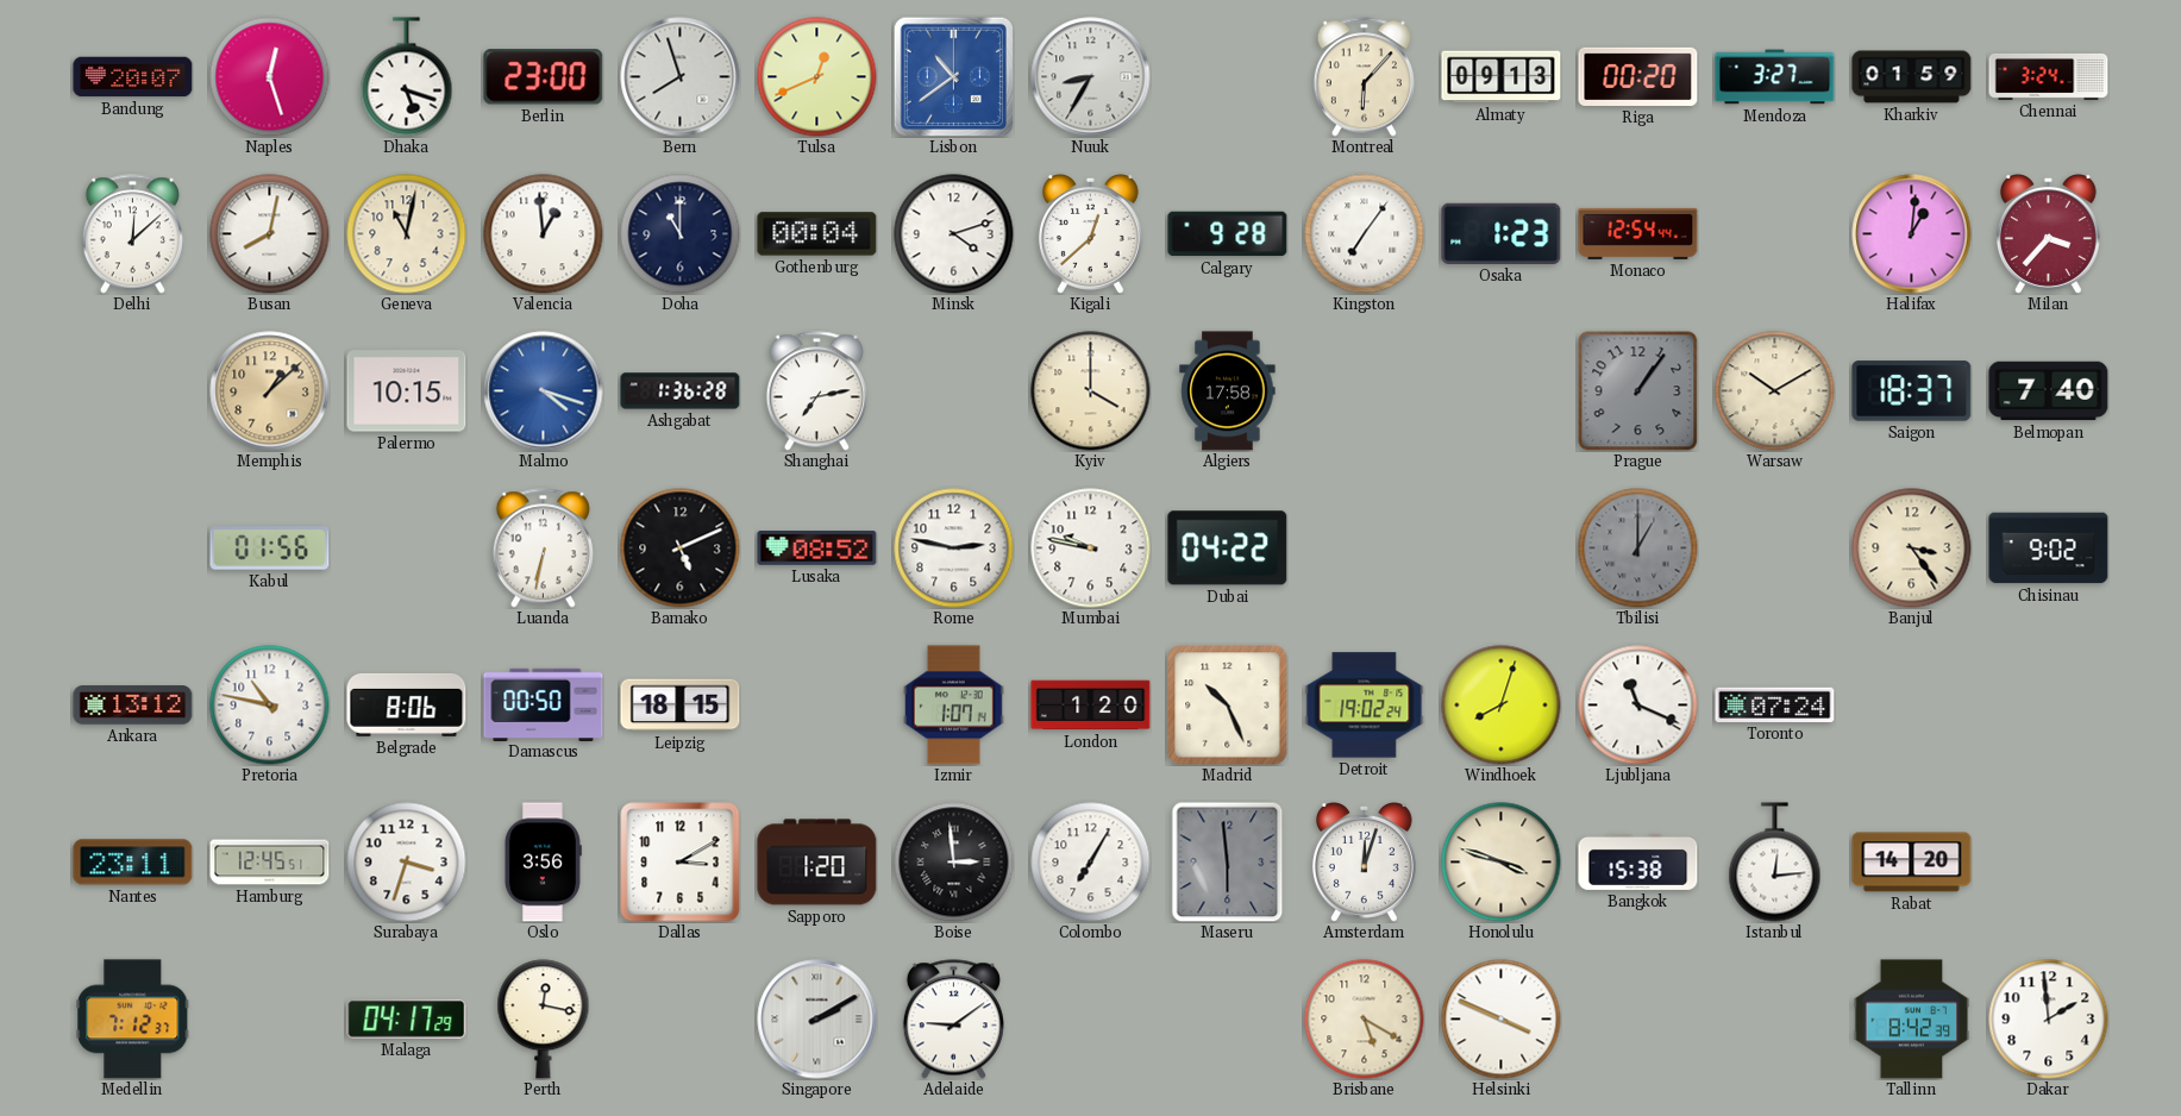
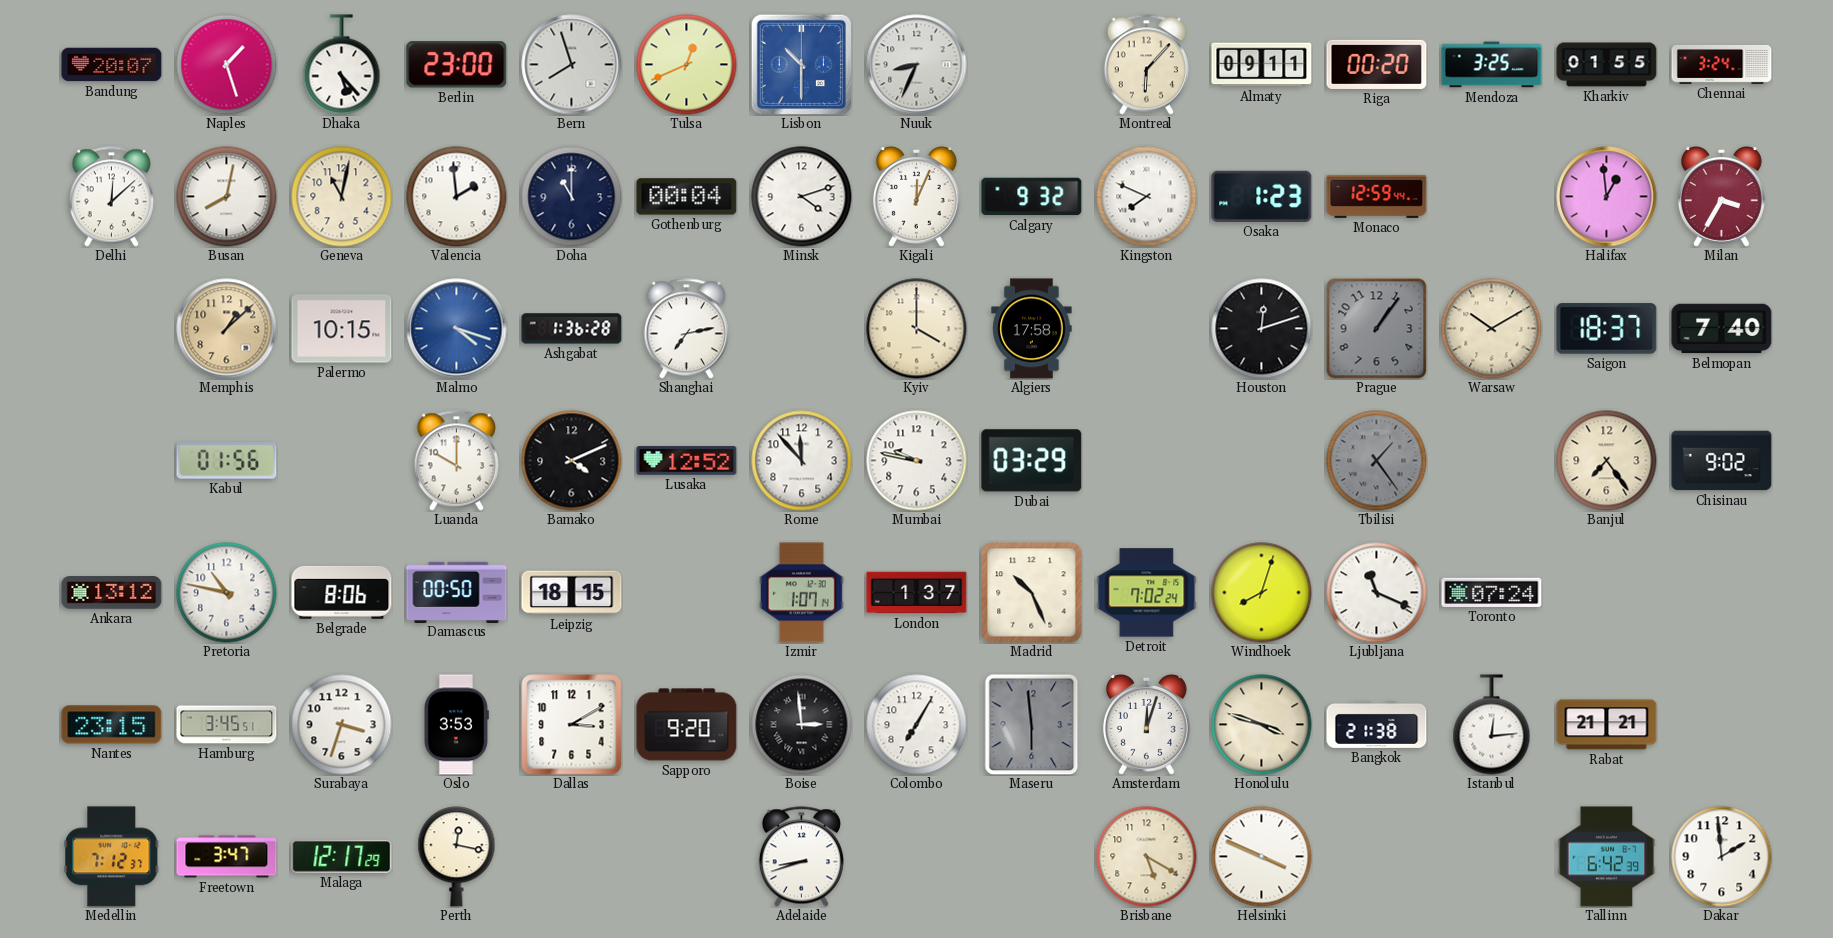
Naples: 12:27 -> 1:27
Dhaka: 5:18 -> 5:23
Lisbon: 10:39 -> 10:30
Nuuk: 8:35 -> 8:34
Almaty: 09:13 -> 09:11
Mendoza: 3:27 -> 3:25
Kharkiv: 01:59 -> 01:55
Valencia: 12:59 -> 1:59
Kigali: 12:38 -> 12:04
Calgary: 9:28 -> 9:32
Kingston: 7:06 -> 7:49
Monaco: 12:54 -> 12:59
Halifax: 1:01 -> 12:59
Milan: 3:37 -> 3:35
Houston: none -> 12:12
Luanda: 6:32 -> 10:00
Bamako: 5:11 -> 4:11
Lusaka: 08:52 -> 12:52
Rome: 2:47 -> 11:53
Dubai: 04:22 -> 03:29
Tbilisi: 1:00 -> 1:24
Banjul: 3:24 -> 7:24
London: 1:20 -> 1:37
Detroit: 19:02 -> 7:02
Nantes: 23:11 -> 23:15
Hamburg: 12:45 -> 3:45
Oslo: 3:56 -> 3:53
Sapporo: 1:20 -> 9:20
Bangkok: 15:38 -> 21:38
Rabat: 14:20 -> 21:21
Freetown: none -> 3:47
Malaga: 04:17 -> 12:17
Singapore: 2:10 -> none
Adelaide: 9:09 -> 8:42
Tallinn: 8:42 -> 6:42
